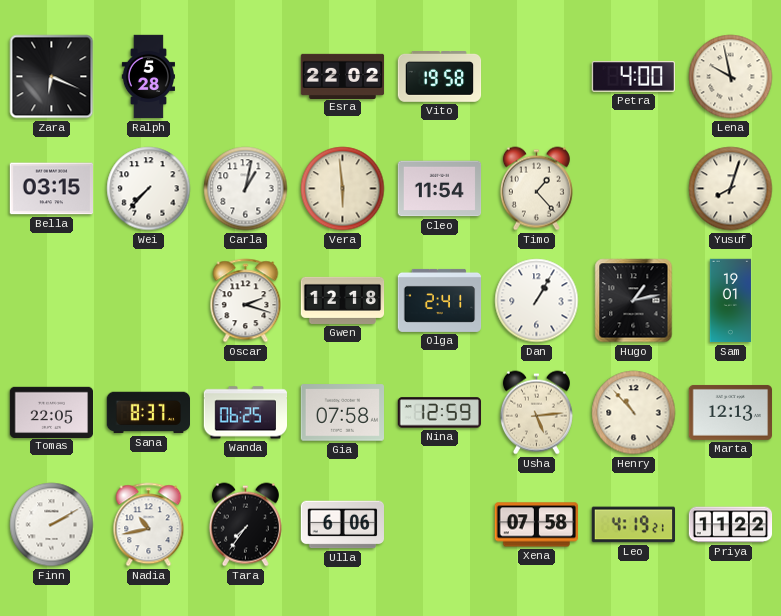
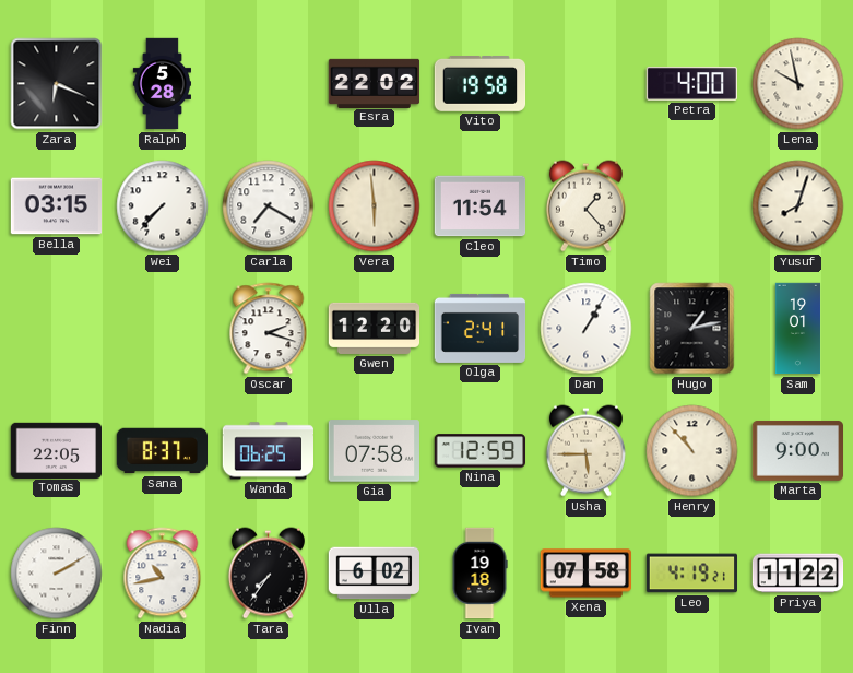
Carla: 1:02 -> 7:20
Gwen: 12:18 -> 12:20
Usha: 5:14 -> 5:45
Marta: 12:13 -> 9:00
Ulla: 6:06 -> 6:02
Ivan: none -> 19:18
